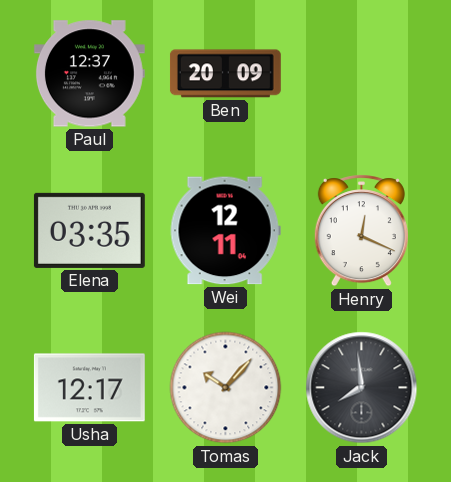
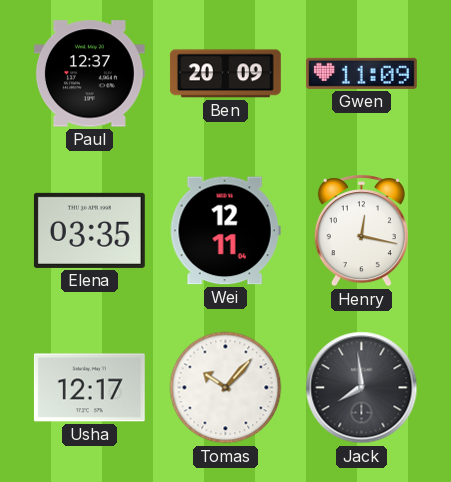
Gwen: none -> 11:09
Henry: 12:19 -> 12:17
